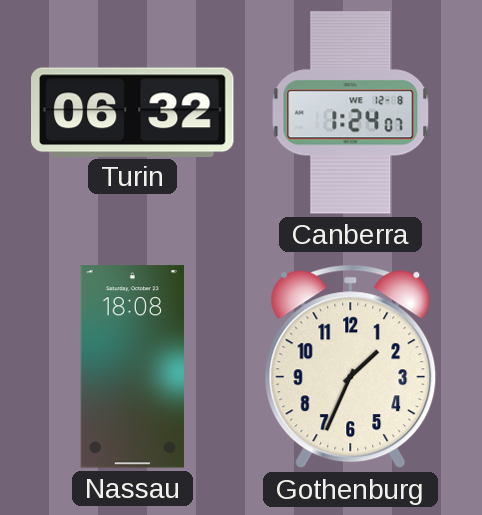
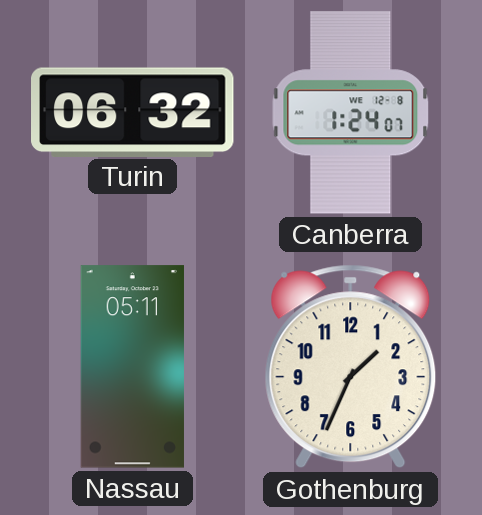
Nassau: 18:08 -> 05:11
